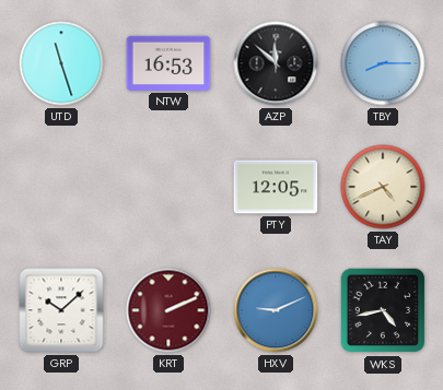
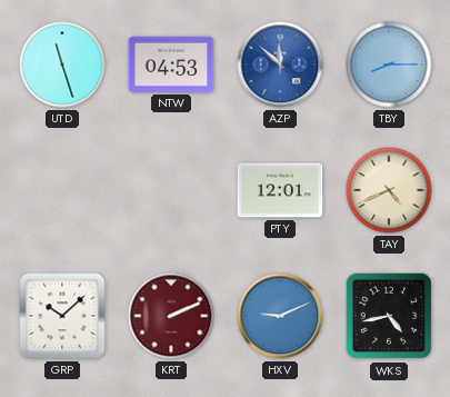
NTW: 16:53 -> 04:53
AZP dial: black -> blue
PTY: 12:05 -> 12:01
